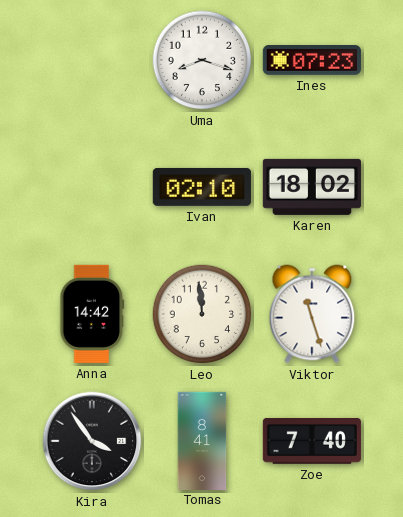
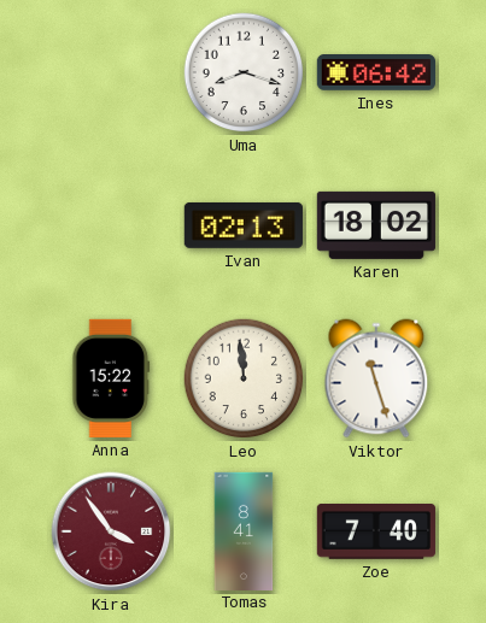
Ines: 07:23 -> 06:42
Ivan: 02:10 -> 02:13
Anna: 14:42 -> 15:22
Kira dial: black -> burgundy
